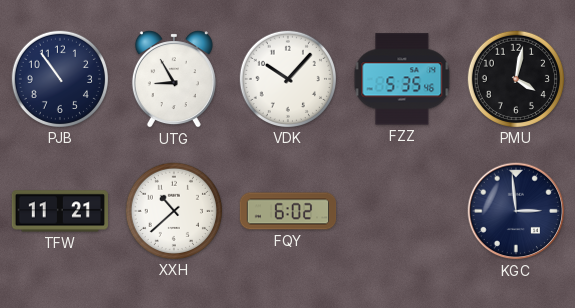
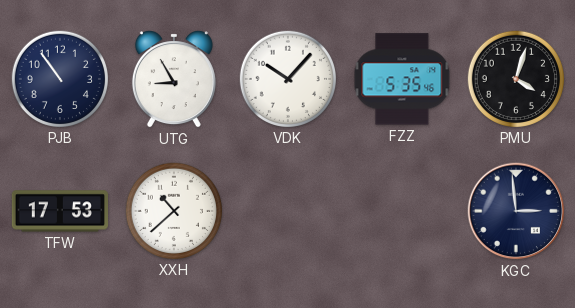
PMU: 4:02 -> 4:03
TFW: 11:21 -> 17:53
FQY: 6:02 -> none
